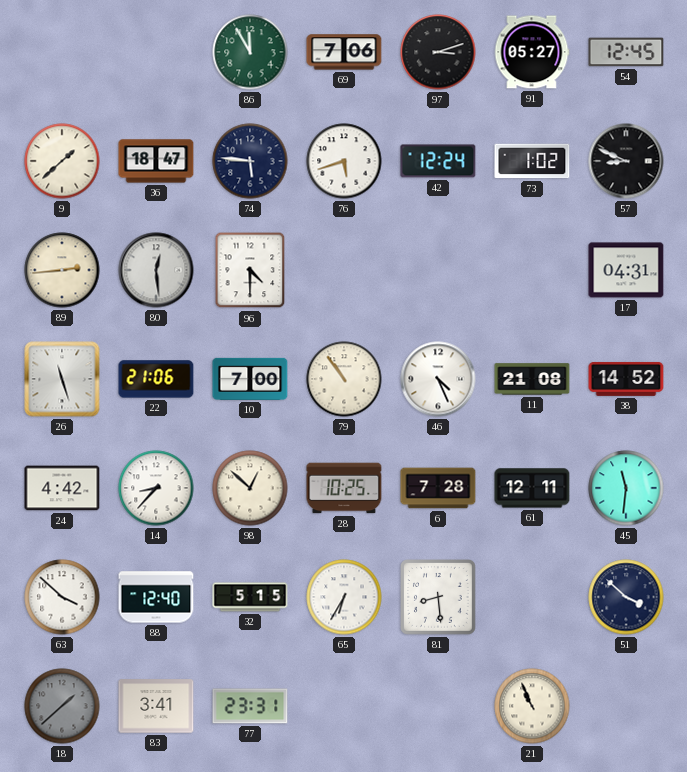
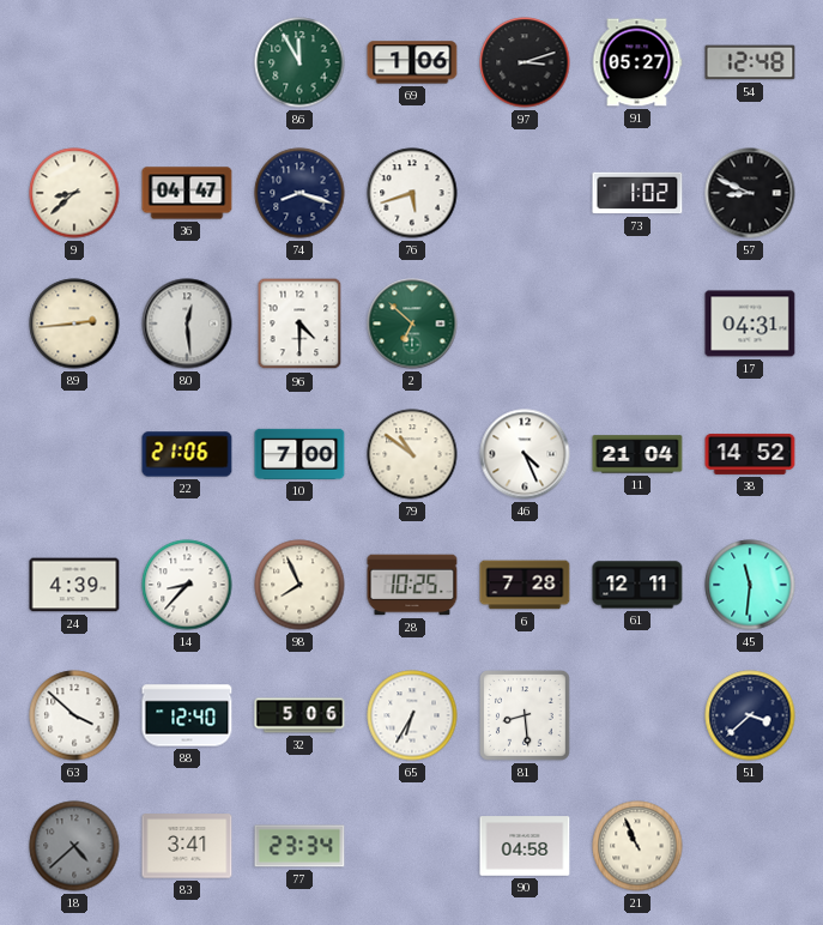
69: 7:06 -> 1:06
54: 12:45 -> 12:48
9: 1:38 -> 8:38
36: 18:47 -> 04:47
74: 5:46 -> 8:18
42: 12:24 -> none
2: none -> 6:52
26: 11:27 -> none
79: 10:54 -> 10:51
11: 21:08 -> 21:04
24: 4:42 -> 4:39
98: 12:52 -> 7:56
32: 5:15 -> 5:06
51: 3:52 -> 3:38
18: 1:38 -> 4:38
77: 23:31 -> 23:34
90: none -> 04:58
